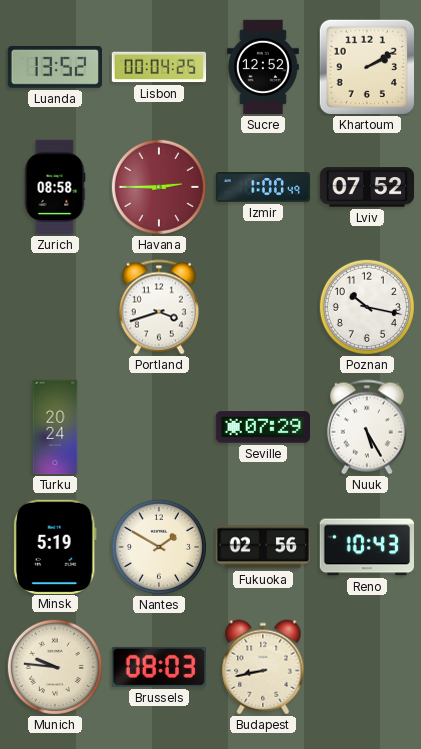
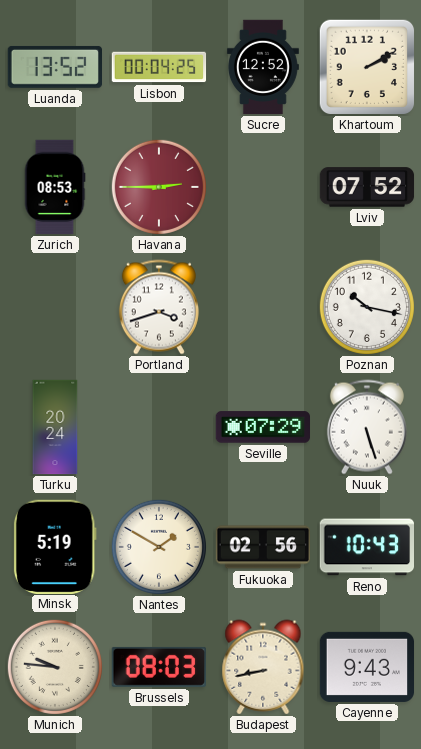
Zurich: 08:58 -> 08:53
Izmir: 1:00 -> none
Nuuk: 5:25 -> 5:27
Cayenne: none -> 9:43
